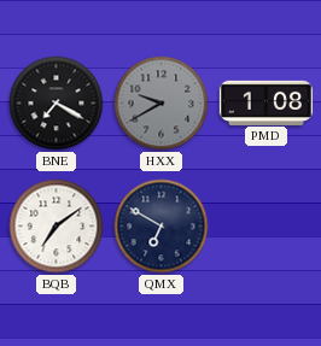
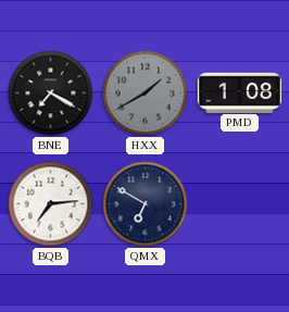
HXX: 9:40 -> 1:40
BQB: 7:09 -> 7:14
